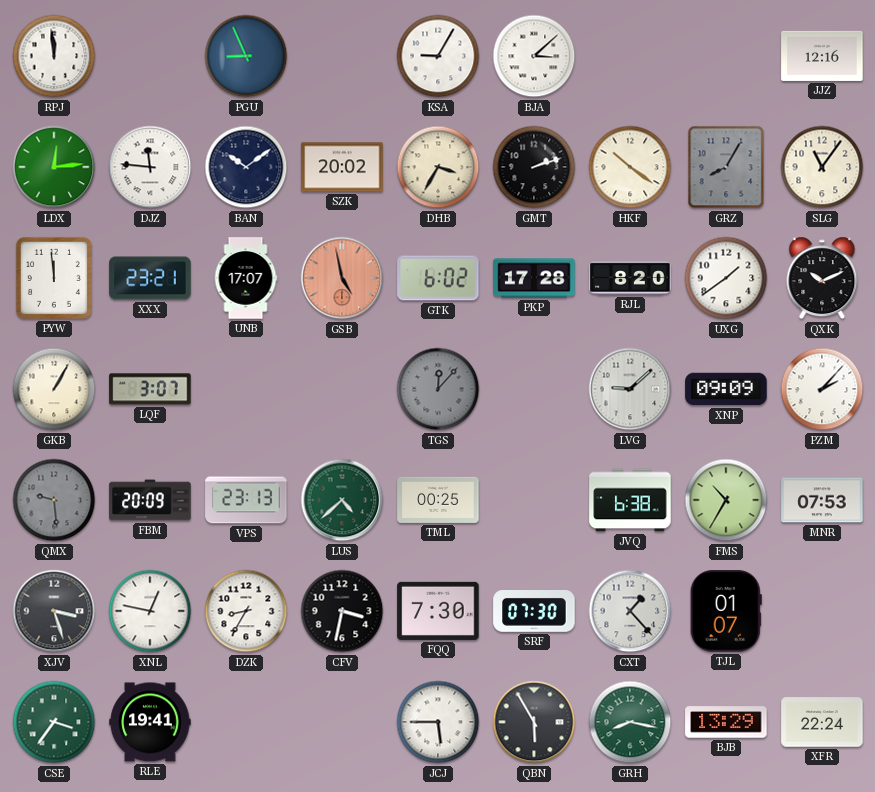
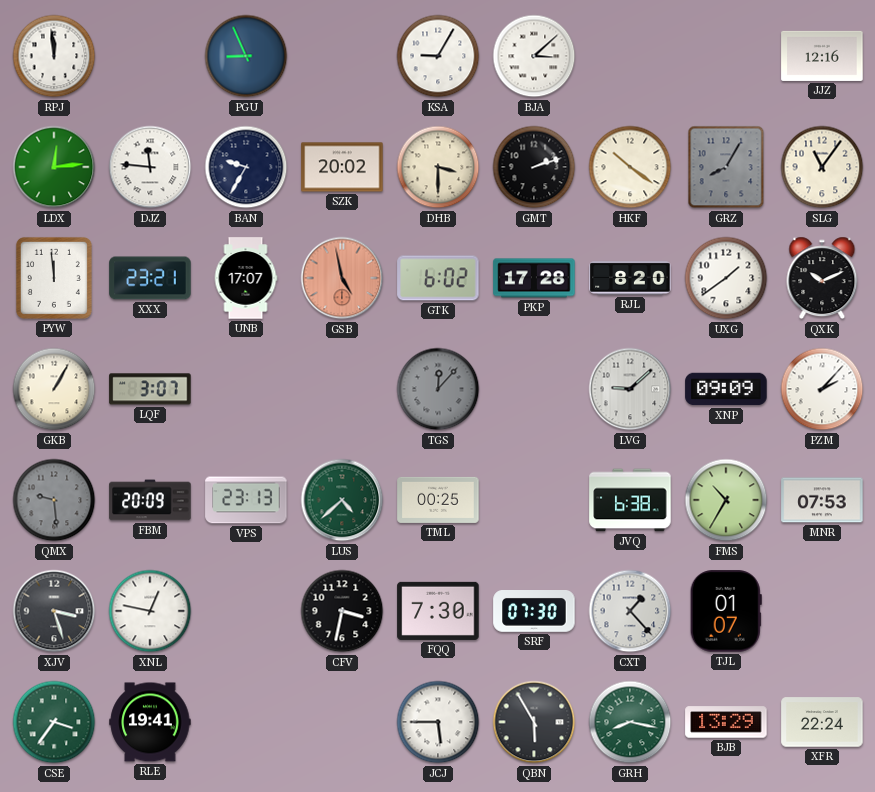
BAN: 10:09 -> 9:35
DHB: 3:35 -> 3:30
DZK: 8:35 -> none
